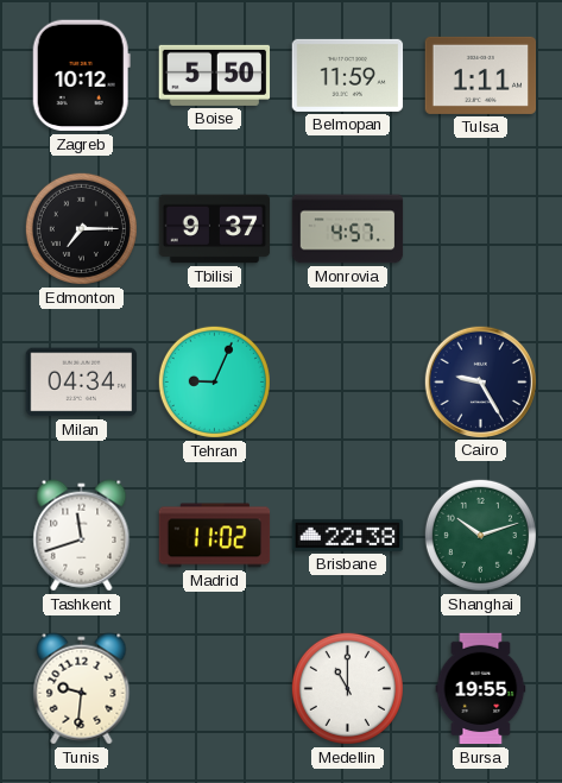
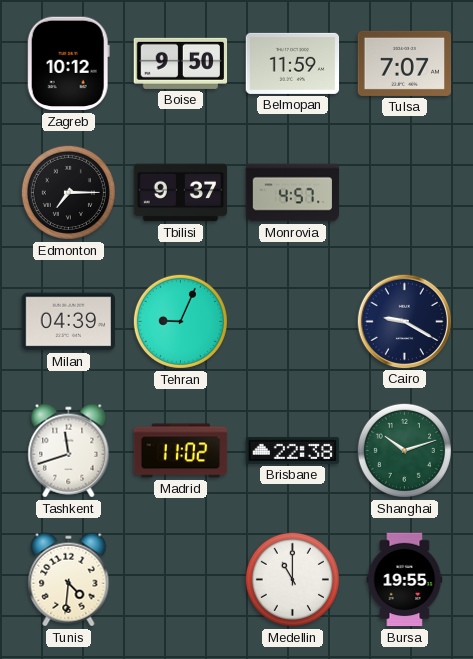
Boise: 5:50 -> 9:50
Tulsa: 1:11 -> 7:07
Milan: 04:34 -> 04:39
Cairo: 9:25 -> 9:20
Tunis: 9:31 -> 4:31
